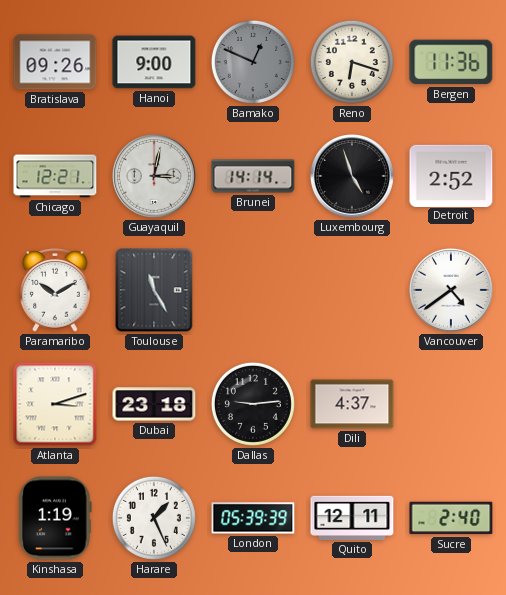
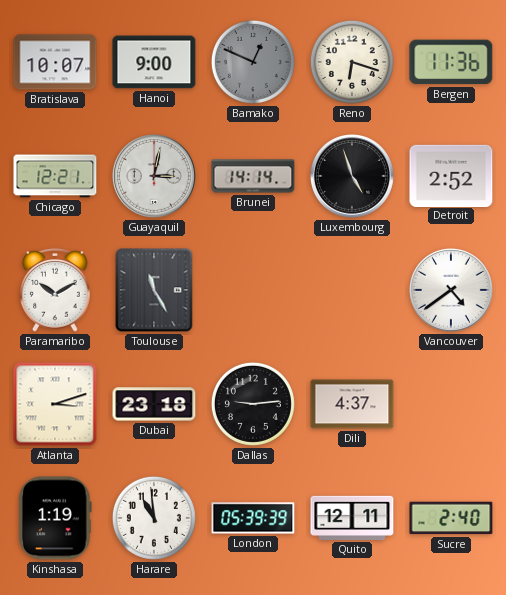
Bratislava: 09:26 -> 10:07
Harare: 1:26 -> 10:59
